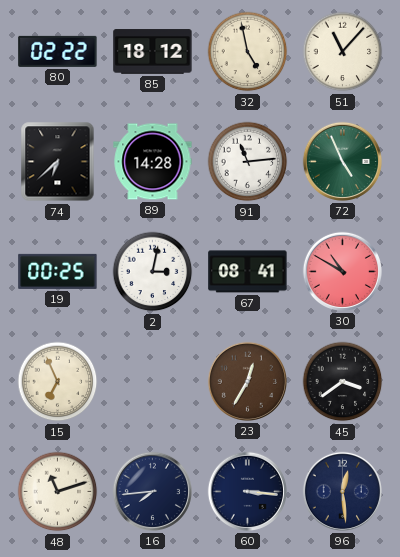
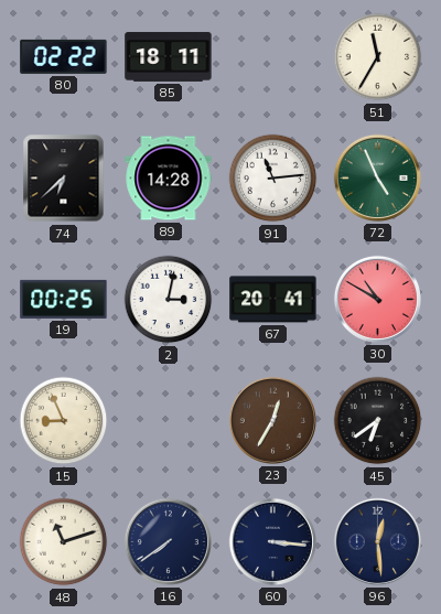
85: 18:12 -> 18:11
32: 4:58 -> none
51: 11:07 -> 11:35
67: 08:41 -> 20:41
15: 6:56 -> 8:56
45: 3:39 -> 6:39
16: 7:44 -> 7:39
